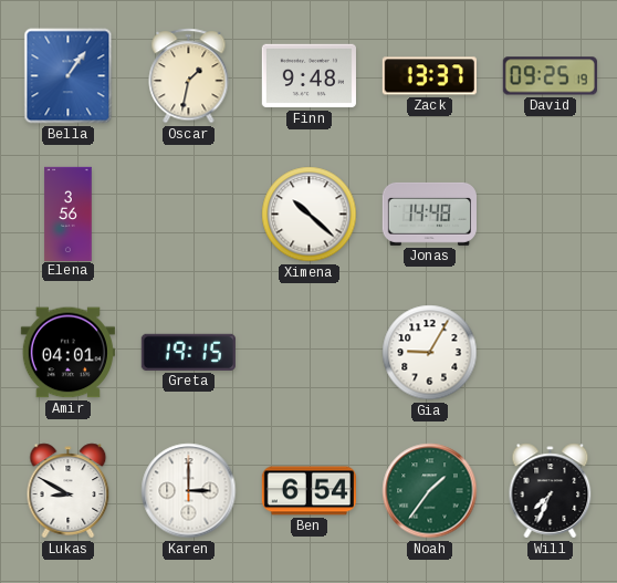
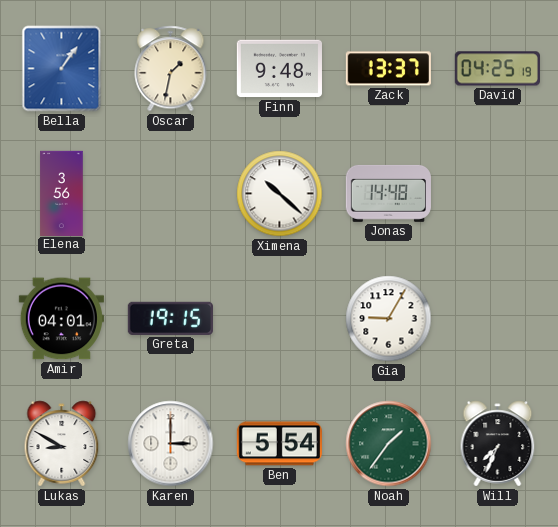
David: 09:25 -> 04:25
Ben: 6:54 -> 5:54
